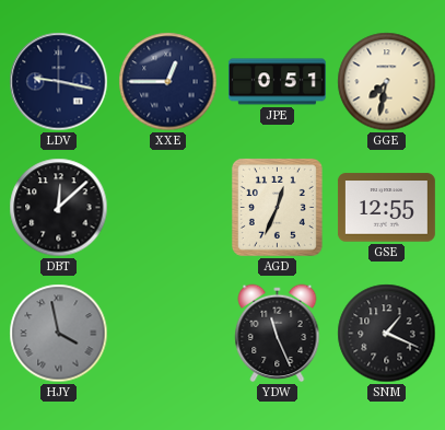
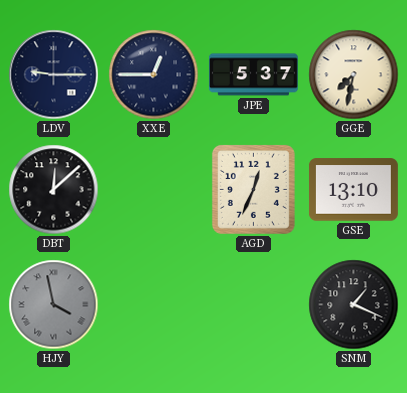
LDV: 9:17 -> 9:15
JPE: 0:51 -> 5:37
GSE: 12:55 -> 13:10
YDW: 11:26 -> none
